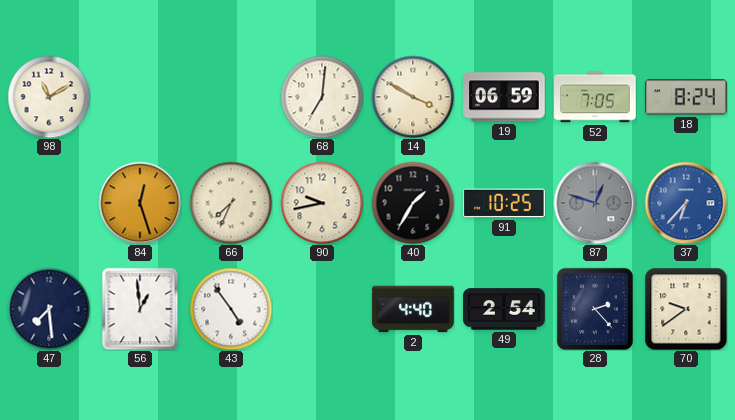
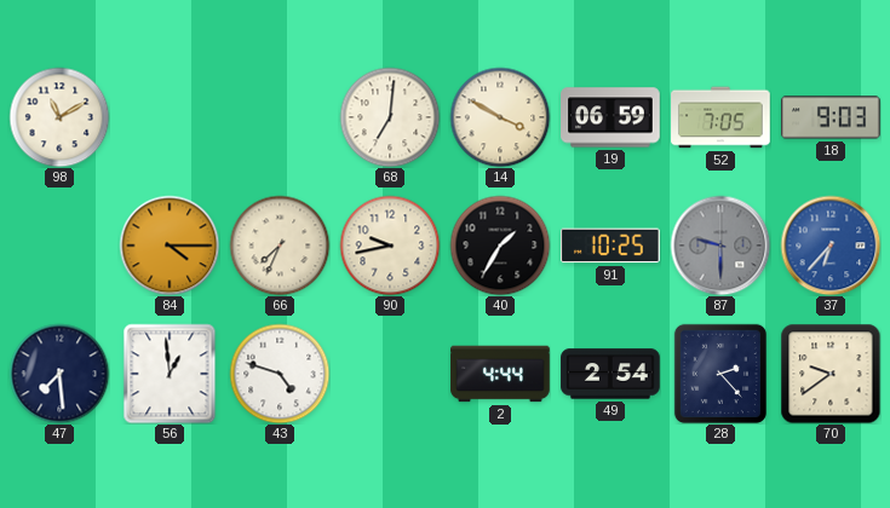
18: 8:24 -> 9:03
84: 12:27 -> 4:15
87: 12:48 -> 9:30
43: 4:54 -> 4:48
2: 4:40 -> 4:44
